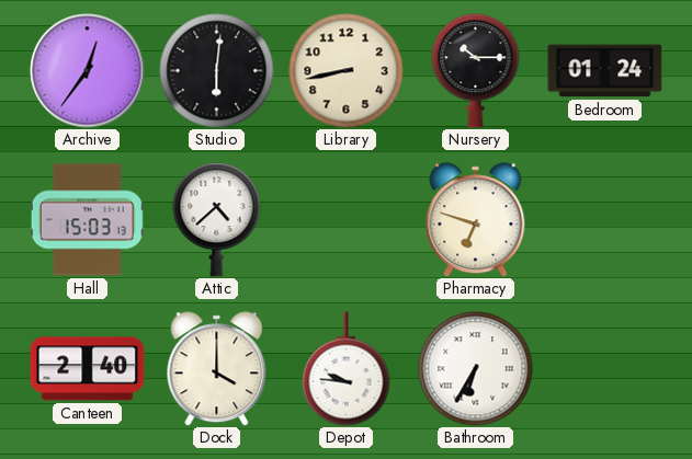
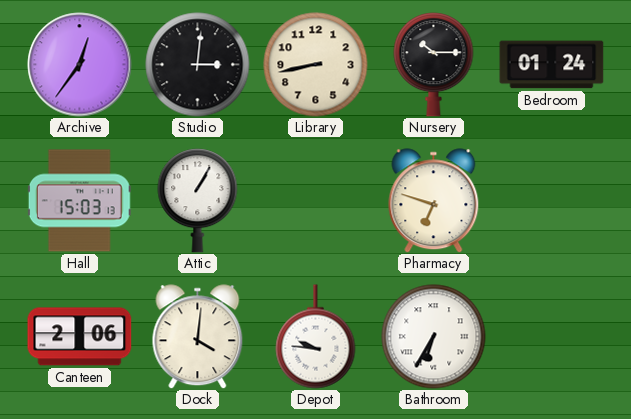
Studio: 6:01 -> 3:01
Attic: 4:38 -> 1:05
Canteen: 2:40 -> 2:06
Dock: 4:00 -> 4:01
